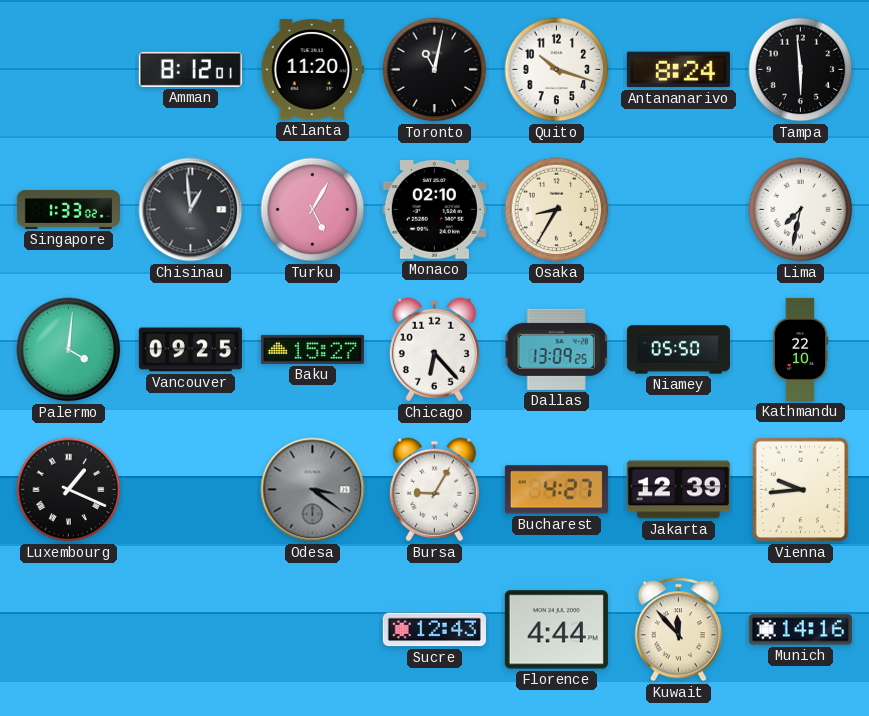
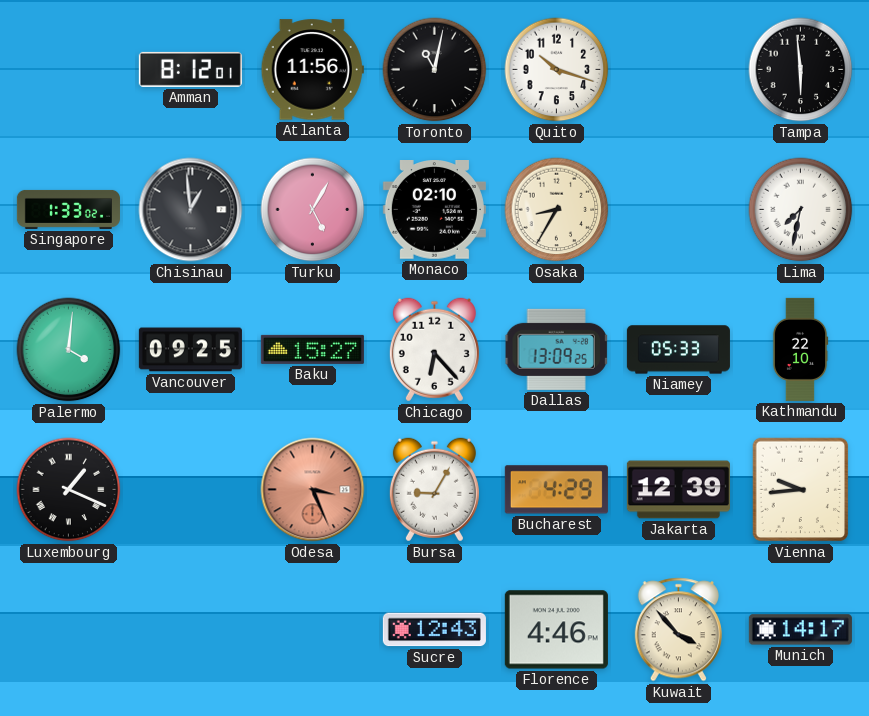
Atlanta: 11:20 -> 11:56
Antananarivo: 8:24 -> none
Niamey: 05:50 -> 05:33
Odesa: 3:21 -> 3:26
Odesa dial: grey -> salmon
Bucharest: 4:27 -> 4:29
Florence: 4:44 -> 4:46
Kuwait: 11:53 -> 3:53
Munich: 14:16 -> 14:17
